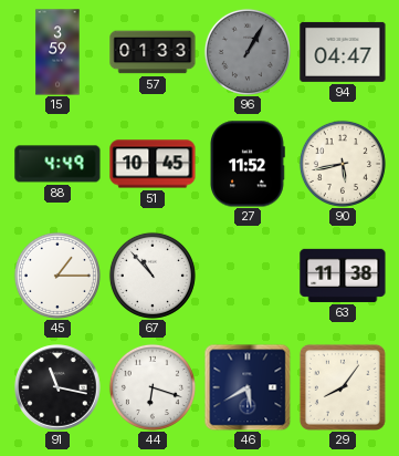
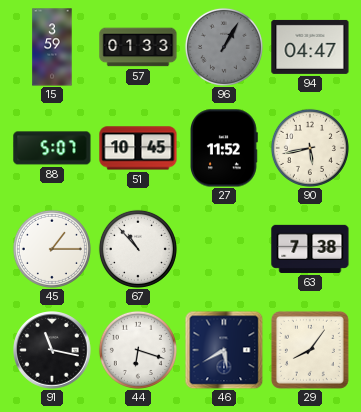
88: 4:49 -> 5:07
63: 11:38 -> 7:38
